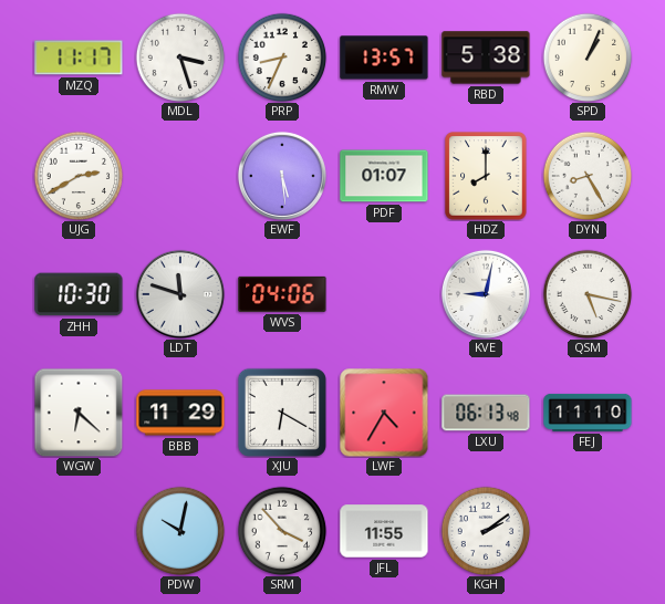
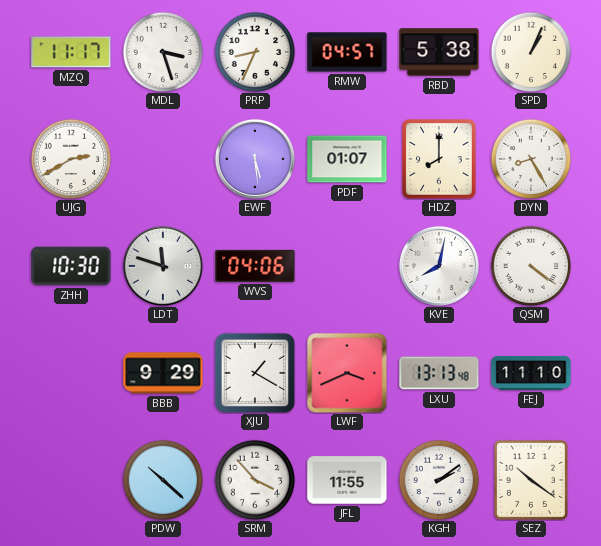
RMW: 13:57 -> 04:57
KVE: 9:02 -> 8:02
QSM: 5:17 -> 4:21
WGW: 6:22 -> none
BBB: 11:29 -> 9:29
XJU: 6:20 -> 1:20
LWF: 4:35 -> 3:41
LXU: 06:13 -> 13:13
PDW: 10:02 -> 10:22
SEZ: none -> 10:21
